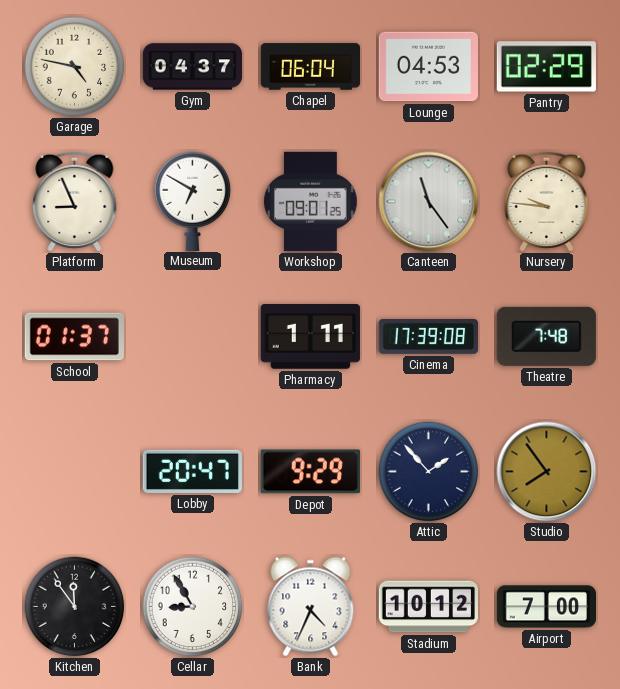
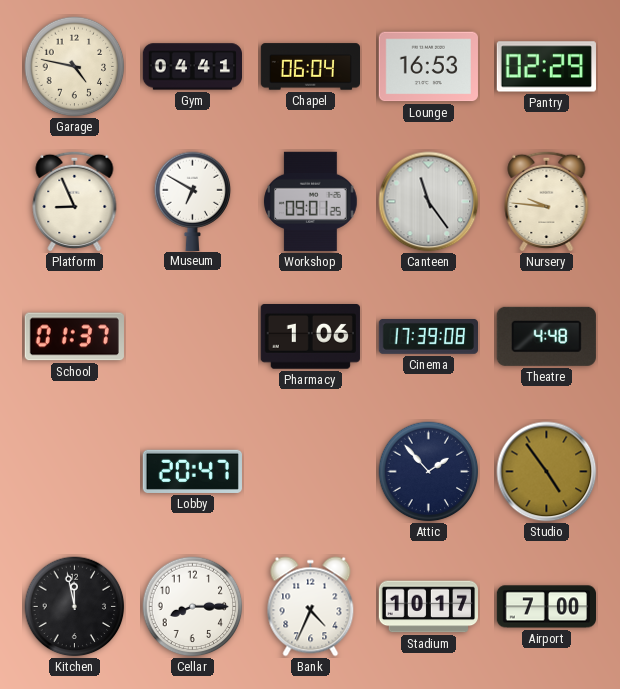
Gym: 04:37 -> 04:41
Lounge: 04:53 -> 16:53
Pharmacy: 1:11 -> 1:06
Theatre: 7:48 -> 4:48
Depot: 9:29 -> none
Studio: 7:54 -> 4:54
Kitchen: 11:54 -> 11:58
Cellar: 8:55 -> 8:15
Stadium: 10:12 -> 10:17
